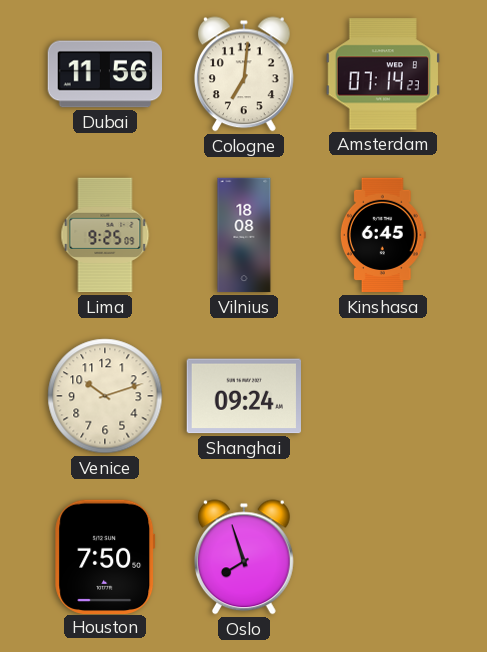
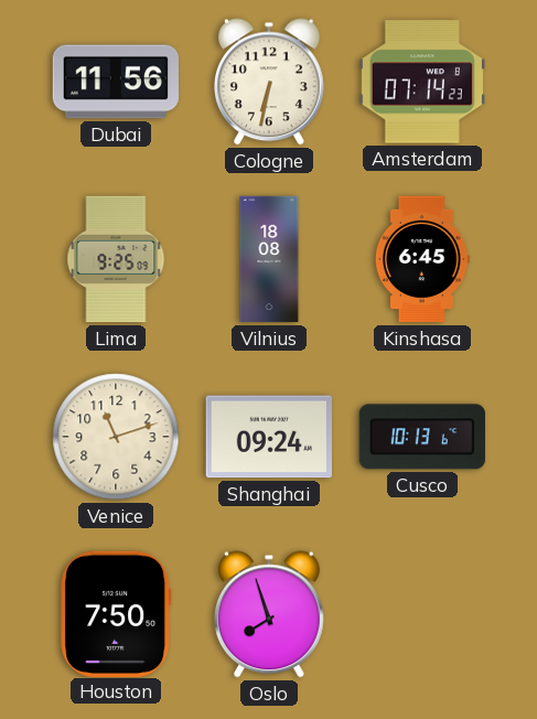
Cologne: 7:01 -> 6:32
Venice: 10:12 -> 11:12
Cusco: none -> 10:13
